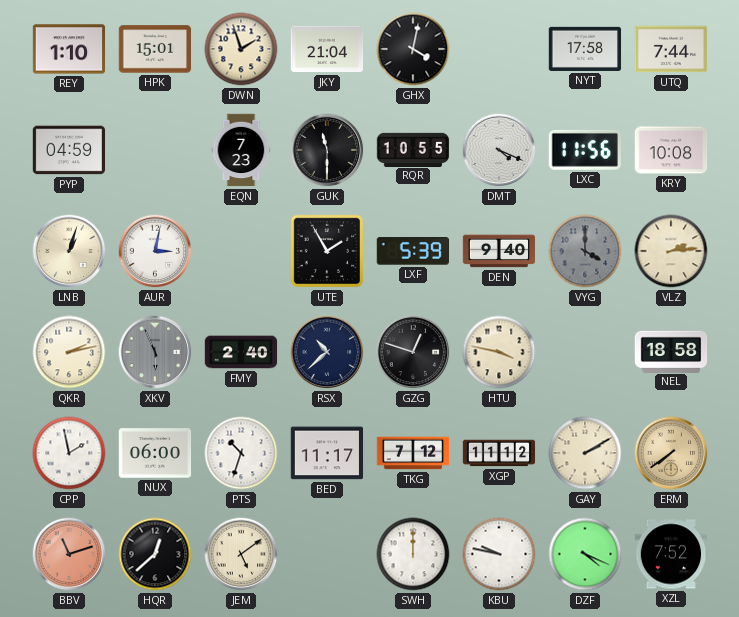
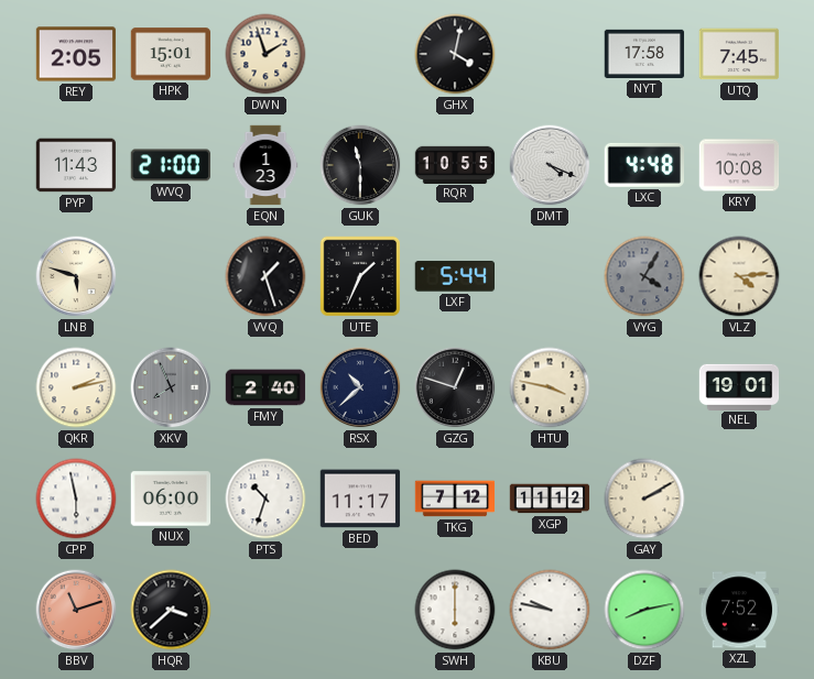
REY: 1:10 -> 2:05
JKY: 21:04 -> none
UTQ: 7:44 -> 7:45
PYP: 04:59 -> 11:43
WVQ: none -> 21:00
EQN: 7:23 -> 1:23
LXC: 11:56 -> 4:48
LNB: 1:03 -> 5:48
AUR: 3:02 -> none
VVQ: none -> 1:27
UTE: 1:55 -> 1:34
LXF: 5:39 -> 5:44
DEN: 9:40 -> none
VYG: 4:00 -> 4:05
VLZ: 2:14 -> 4:14
XKV: 5:56 -> 7:56
NEL: 18:58 -> 19:01
CPP: 1:58 -> 5:58
ERM: 7:39 -> none
HQR: 12:38 -> 3:38
JEM: 5:09 -> none
SWH: 12:00 -> 6:00
DZF: 4:19 -> 8:13
